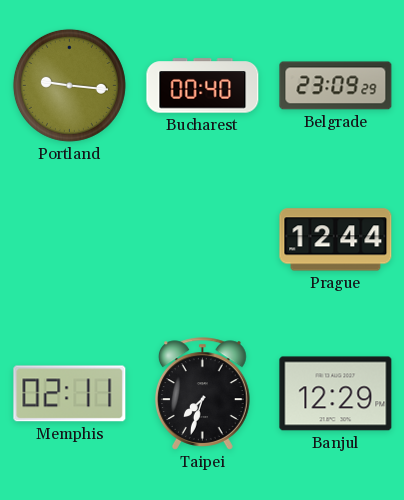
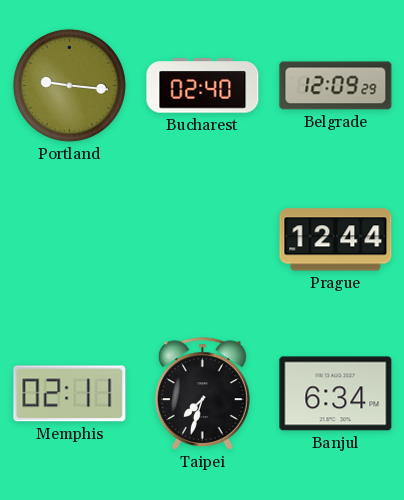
Bucharest: 00:40 -> 02:40
Belgrade: 23:09 -> 12:09
Banjul: 12:29 -> 6:34
